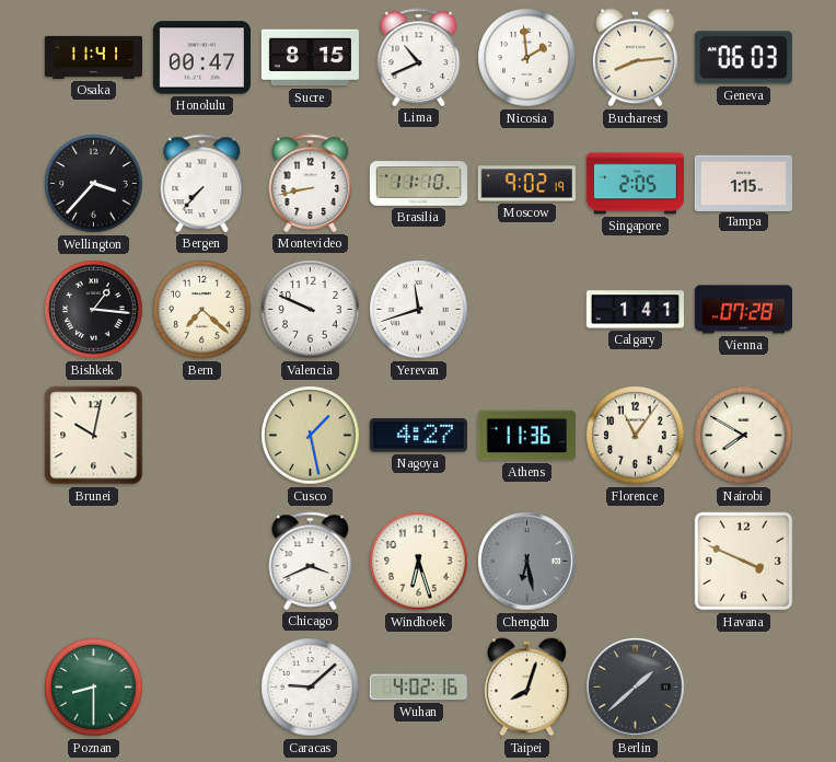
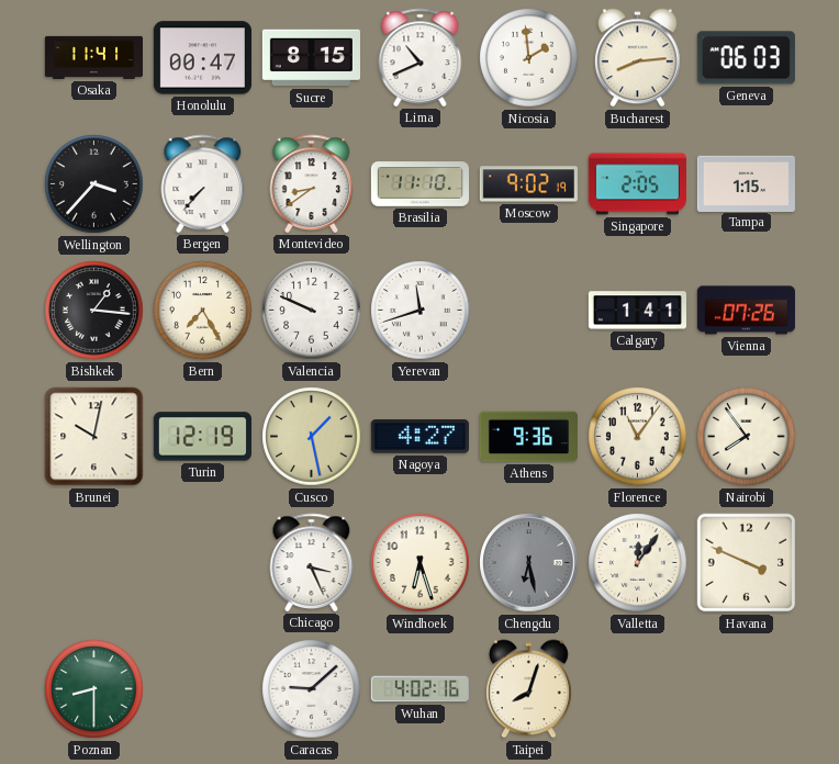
Montevideo: 8:43 -> 8:39
Bern: 7:22 -> 7:25
Vienna: 07:28 -> 07:26
Turin: none -> 12:19
Athens: 11:36 -> 9:36
Nairobi: 7:50 -> 7:54
Chicago: 3:41 -> 3:26
Valletta: none -> 12:06
Berlin: 1:38 -> none
